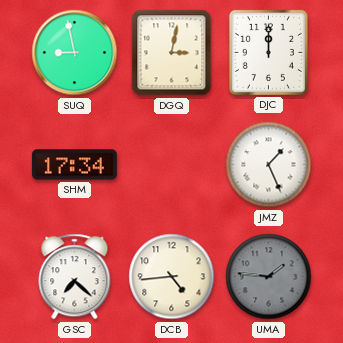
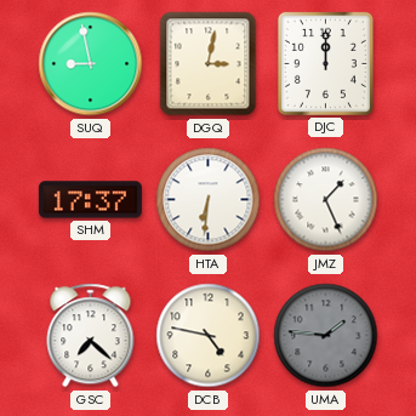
SHM: 17:34 -> 17:37
HTA: none -> 6:31
DCB: 4:44 -> 4:47
